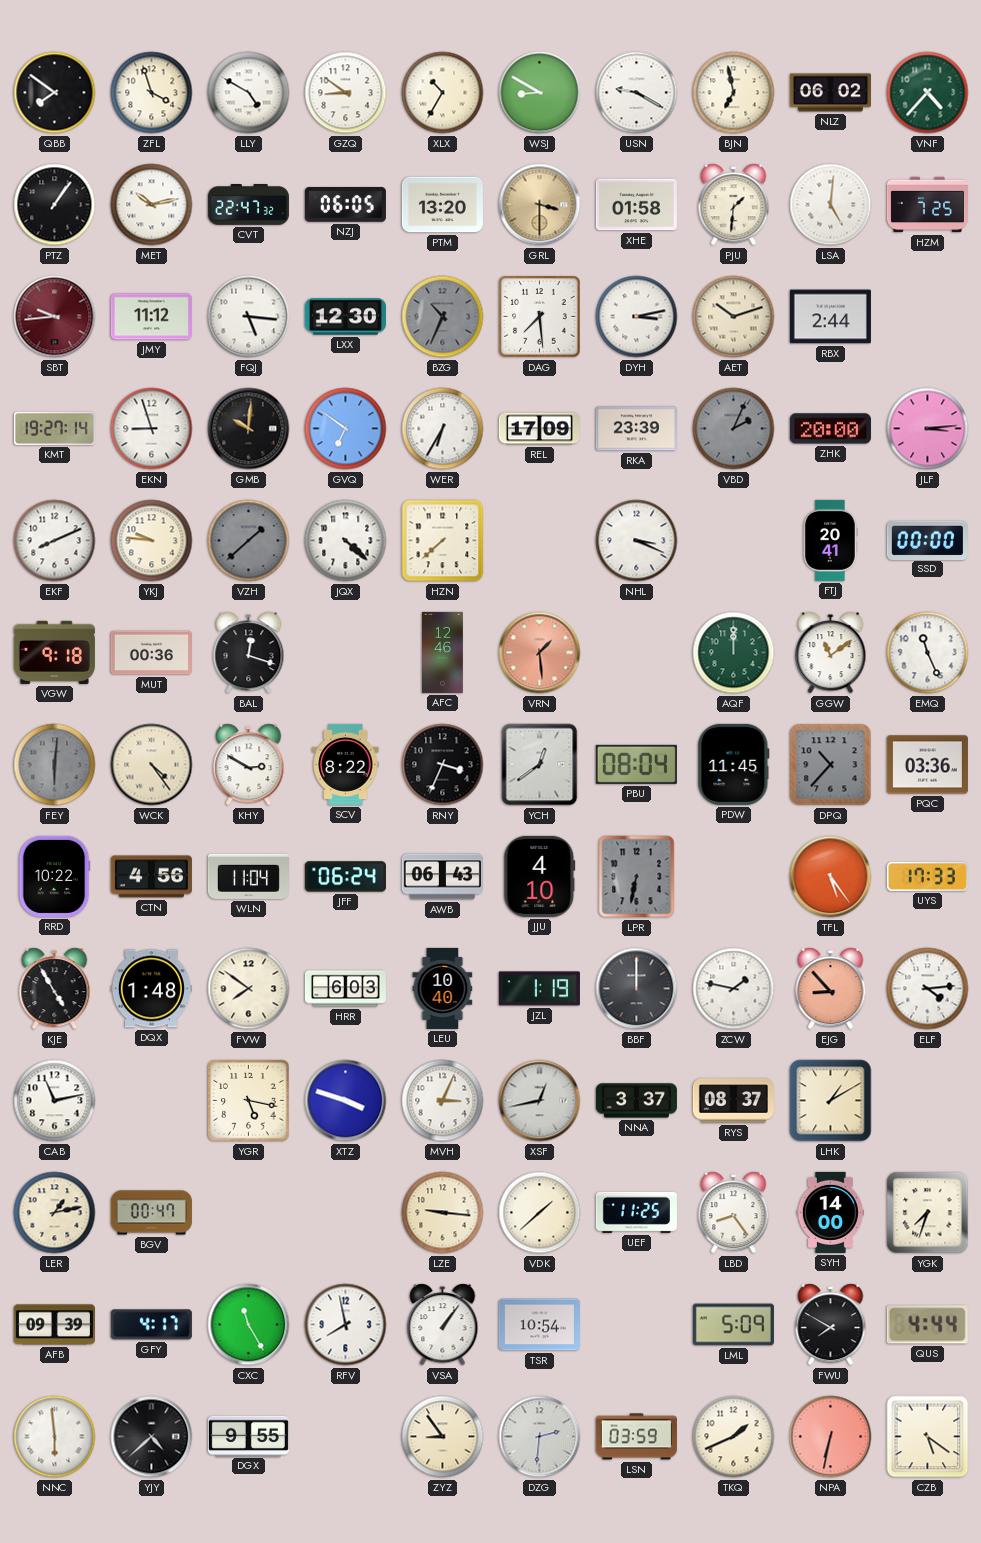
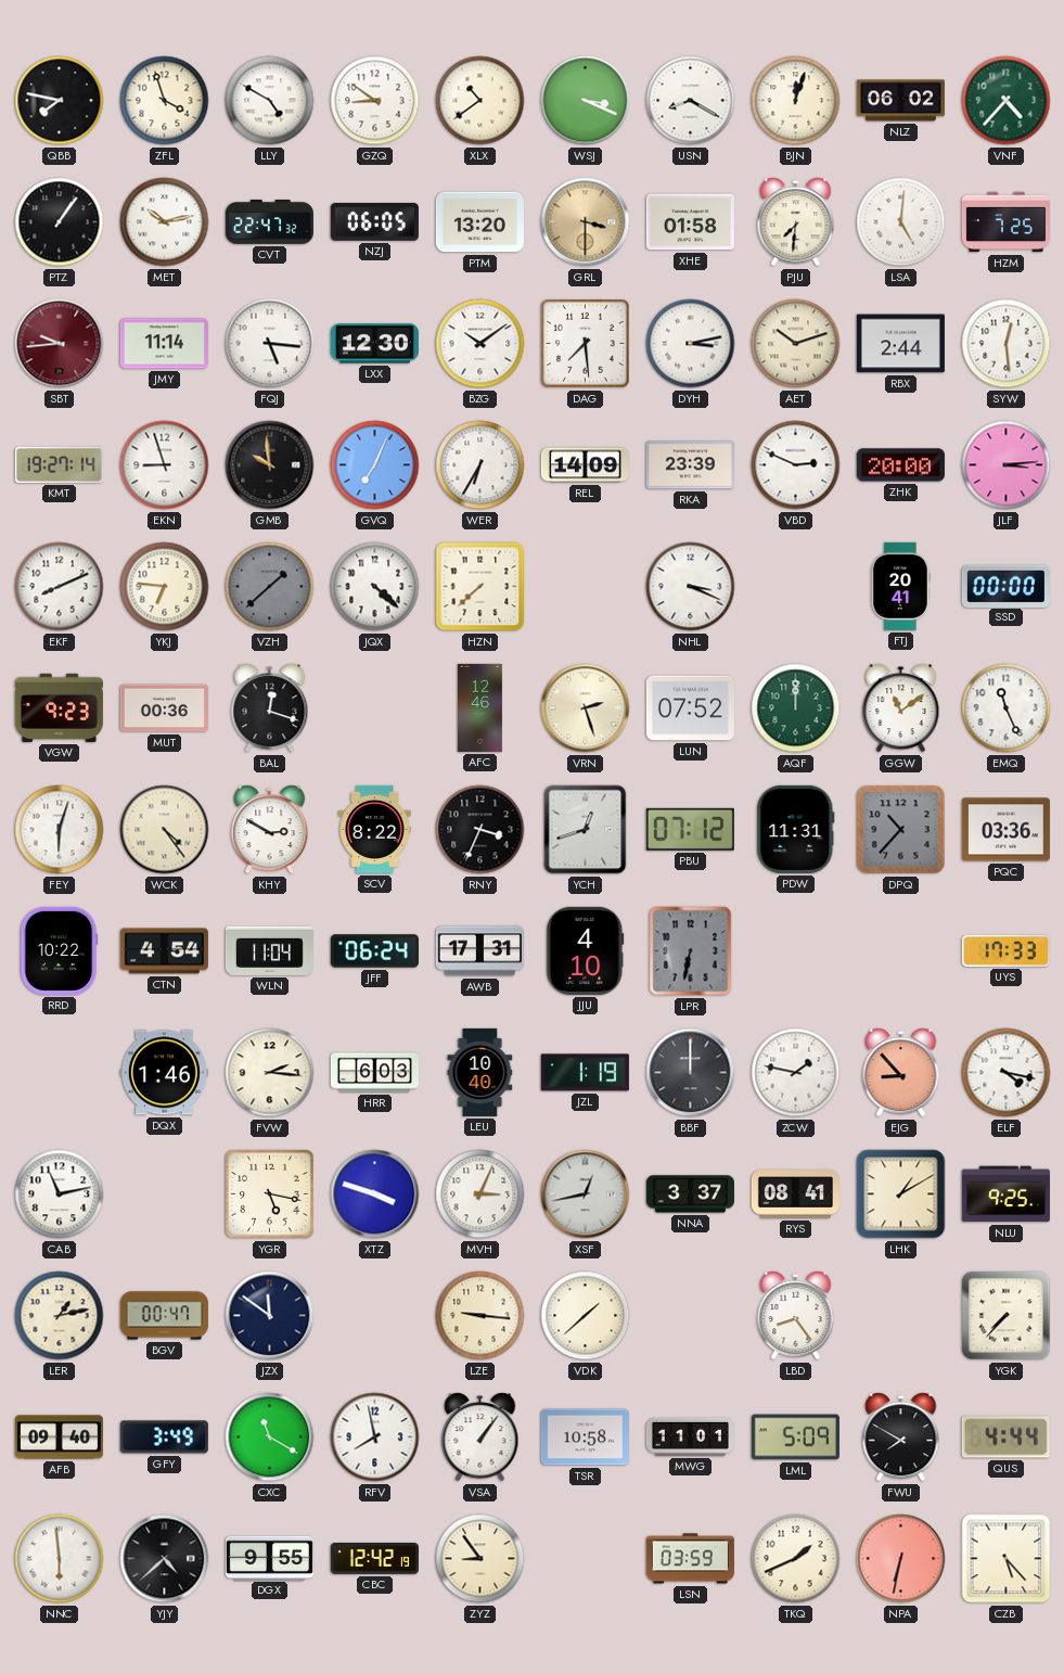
QBB: 7:51 -> 7:47
XLX: 10:35 -> 10:39
WSJ: 8:50 -> 3:19
USN: 9:20 -> 8:20
BJN: 6:58 -> 12:03
PJU: 1:31 -> 7:31
JMY: 11:12 -> 11:14
BZG: 10:34 -> 10:09
BZG dial: grey -> white
SYW: none -> 12:29
GMB: 10:01 -> 9:59
GVQ: 6:51 -> 7:04
REL: 17:09 -> 14:09
VBD: 2:04 -> 2:49
VBD dial: grey -> white
YKJ: 9:46 -> 6:46
VGW: 9:18 -> 9:23
VRN: 1:29 -> 2:27
VRN dial: salmon -> cream
LUN: none -> 07:52
FEY: 6:01 -> 6:03
FEY dial: grey -> white
YCH: 12:39 -> 12:42
PBU: 08:04 -> 07:12
PDW: 11:45 -> 11:31
CTN: 4:56 -> 4:54
AWB: 06:43 -> 17:31
TFL: 5:24 -> none
KJE: 4:55 -> none
DQX: 1:48 -> 1:46
FVW: 7:51 -> 2:16
ELF: 4:14 -> 4:17
RYS: 08:37 -> 08:41
NLU: none -> 9:25
JZX: none -> 11:51
UEF: 11:25 -> none
SYH: 14:00 -> none
YGK: 7:33 -> 7:37
AFB: 09:39 -> 09:40
GFY: 4:17 -> 3:49
CXC: 11:25 -> 11:20
TSR: 10:54 -> 10:58
MWG: none -> 11:01
CBC: none -> 12:42
DZG: 2:31 -> none
CZB: 5:21 -> 5:23
